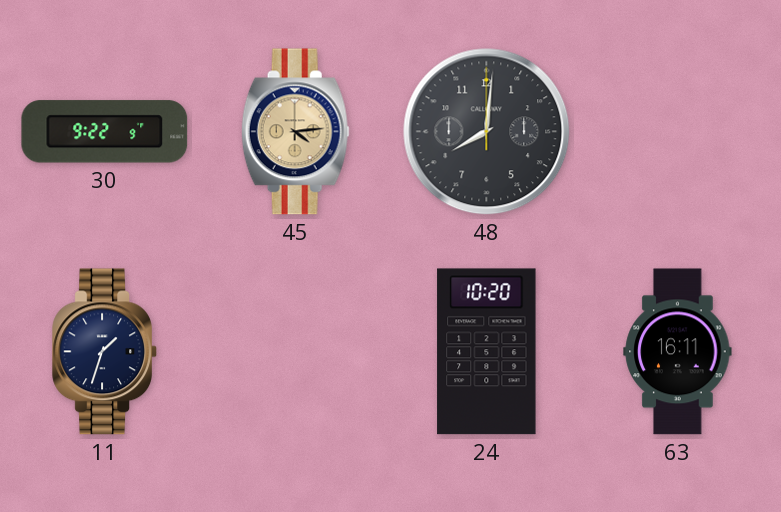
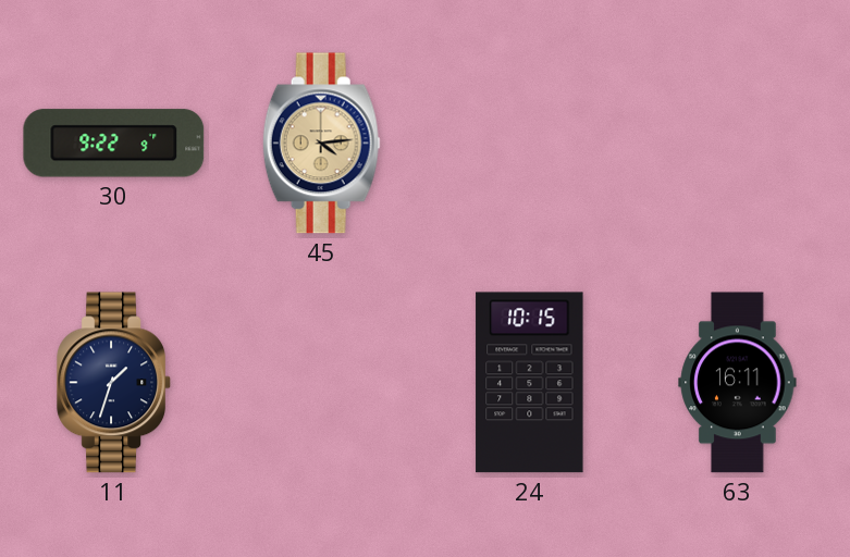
48: 8:01 -> none
24: 10:20 -> 10:15
